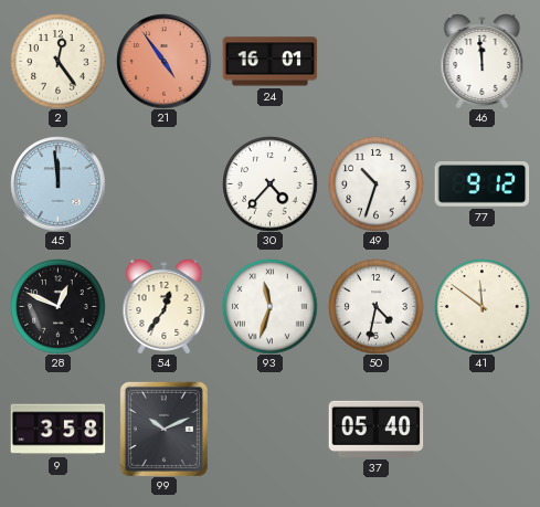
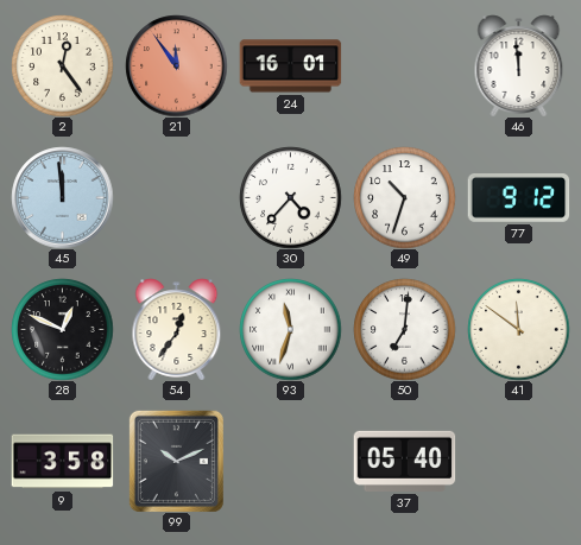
21: 4:54 -> 11:54
50: 4:32 -> 7:01
